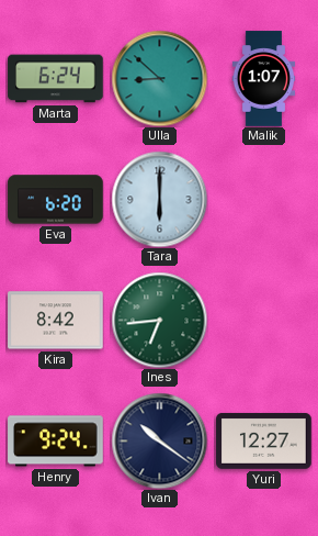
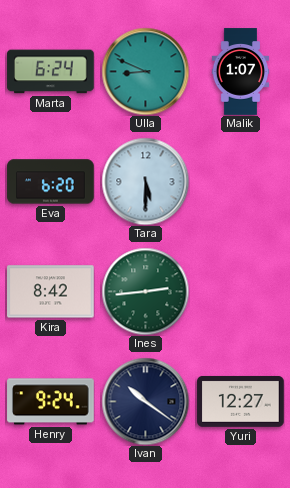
Ulla: 8:52 -> 8:49
Tara: 6:00 -> 5:30
Ines: 6:44 -> 2:44
